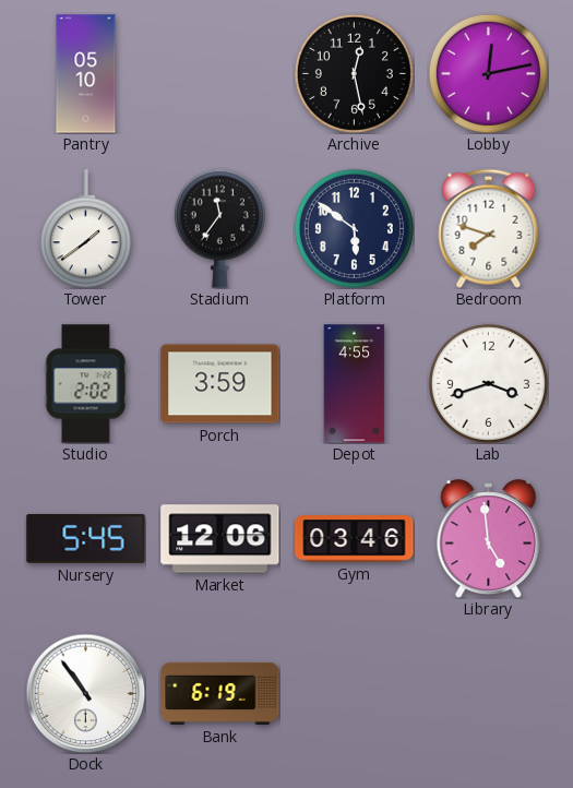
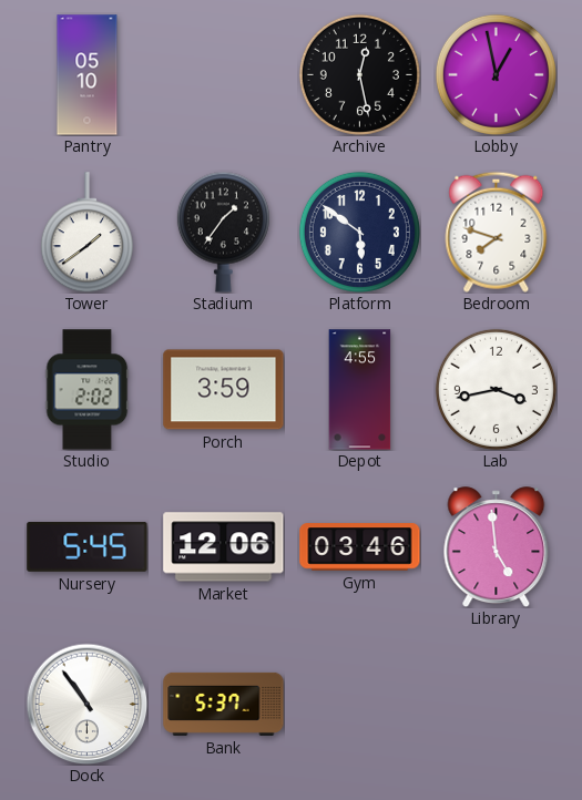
Lobby: 12:13 -> 12:58
Stadium: 11:36 -> 1:36
Lab: 3:42 -> 3:43
Bank: 6:19 -> 5:37
